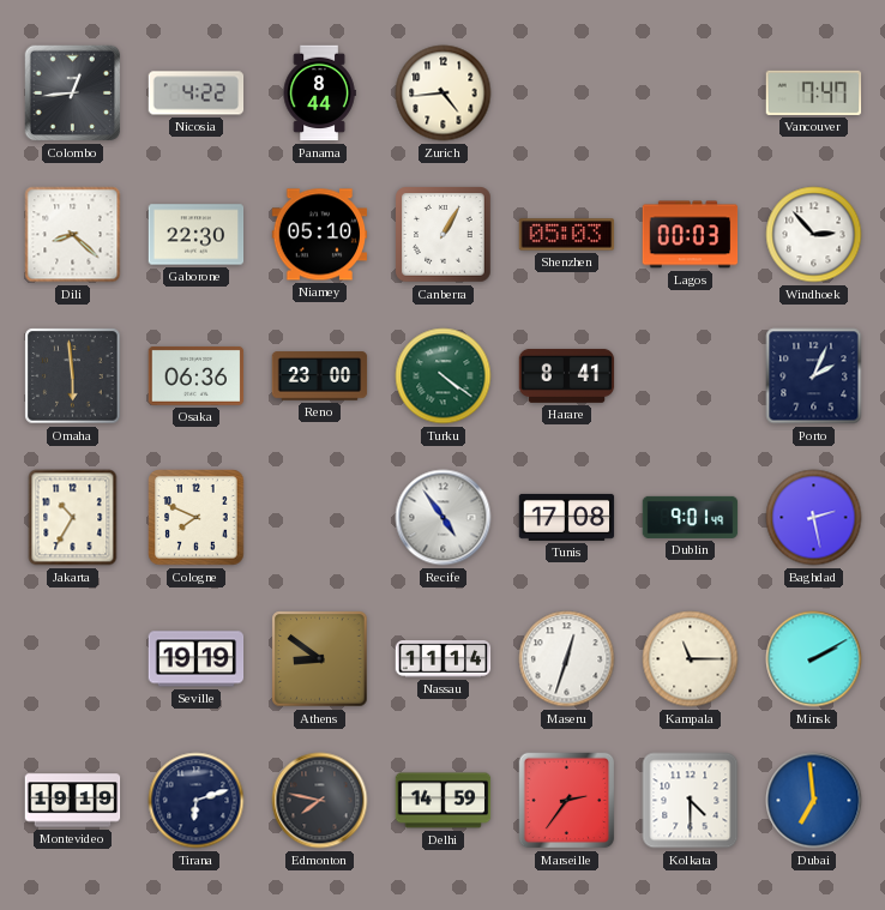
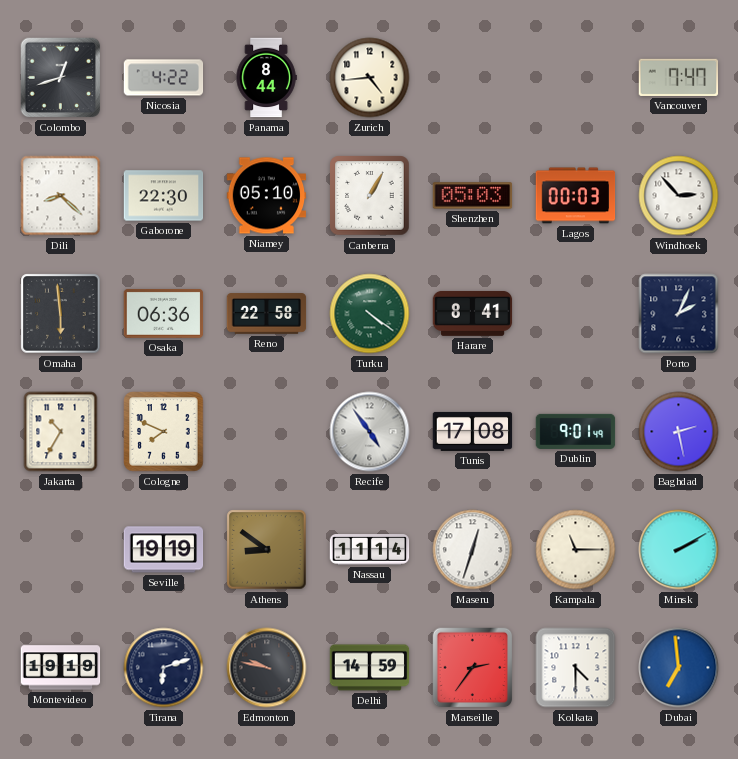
Colombo: 12:44 -> 12:42
Reno: 23:00 -> 22:58
Edmonton: 7:47 -> 9:47
